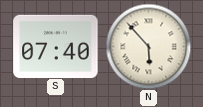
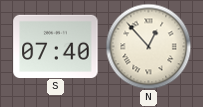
N: 5:53 -> 12:53
